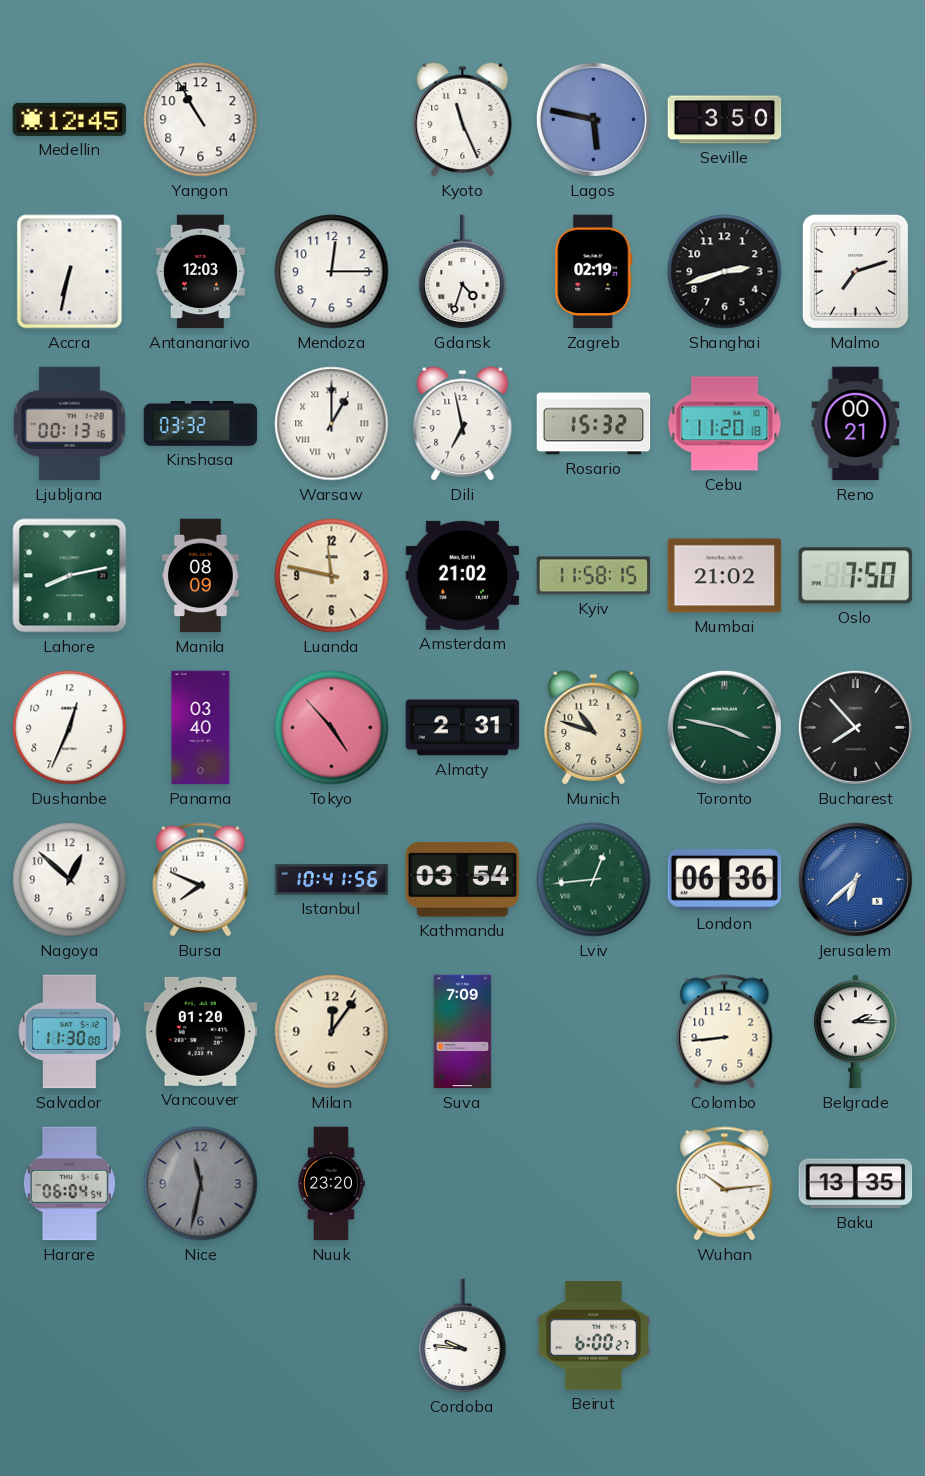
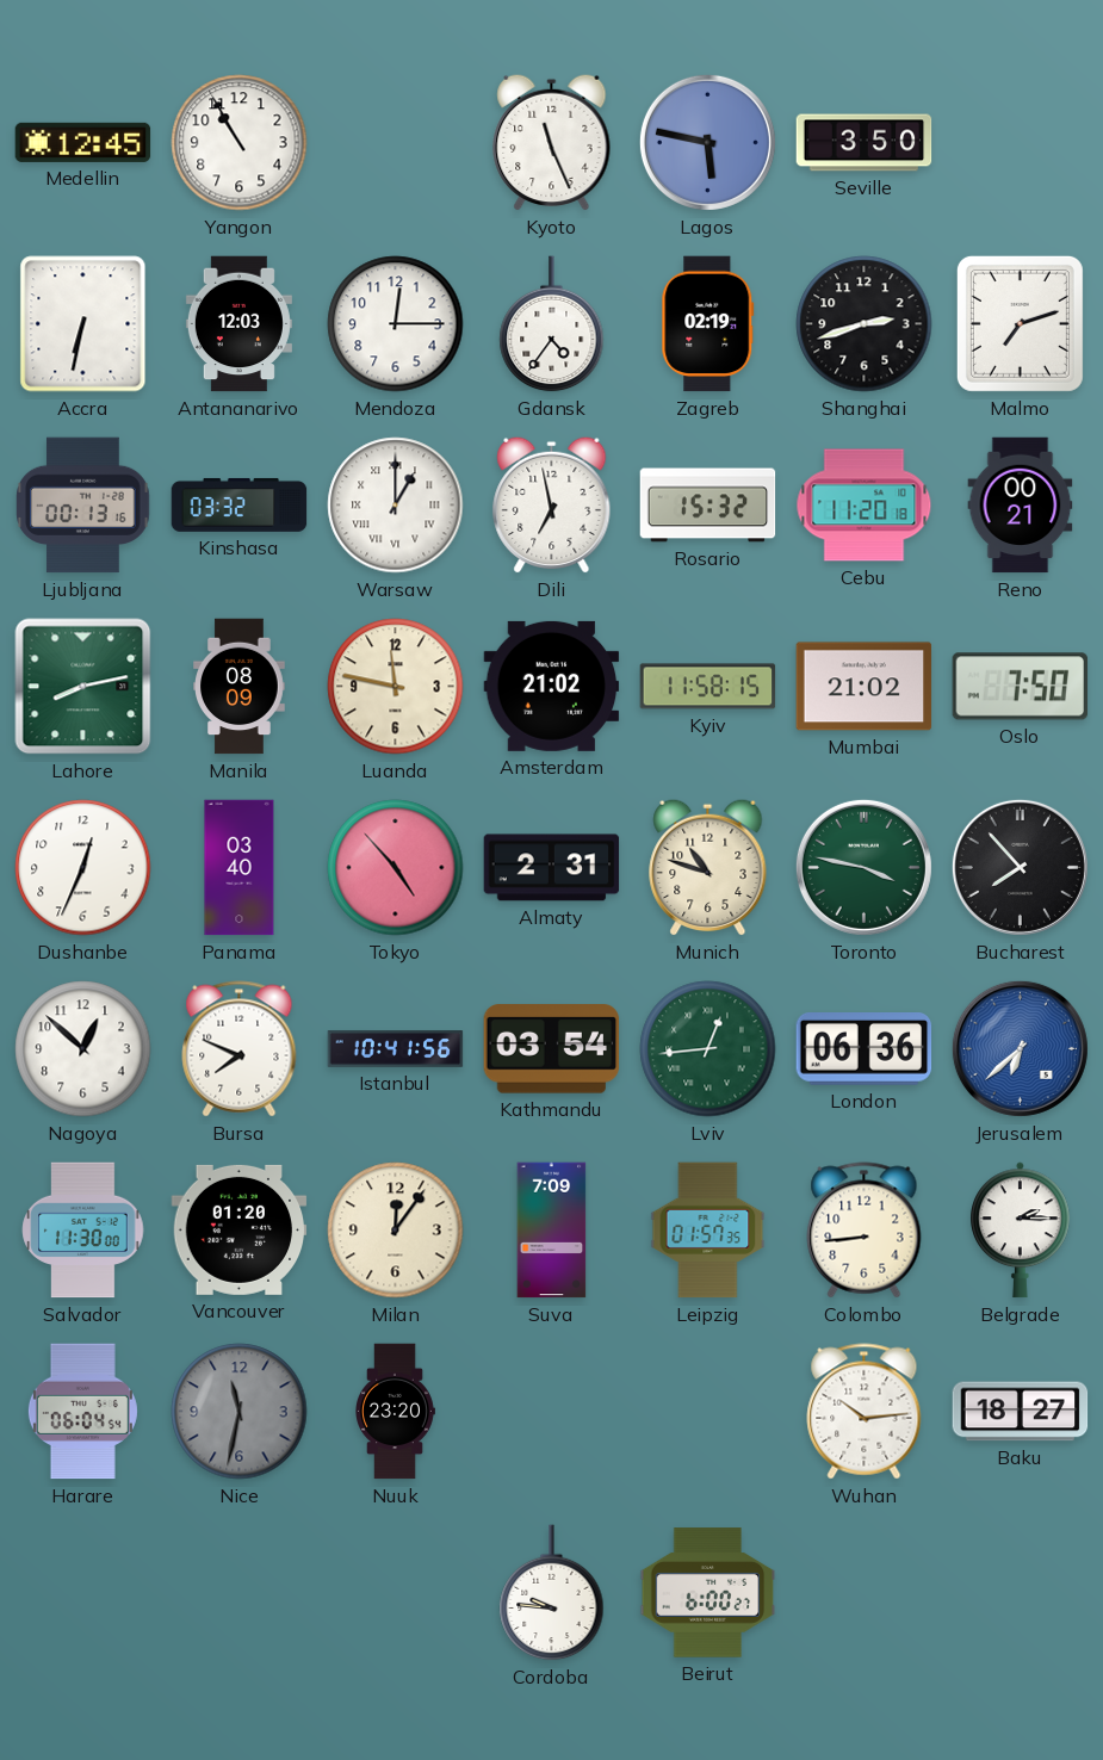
Gdansk: 4:33 -> 4:36
Leipzig: none -> 01:57
Baku: 13:35 -> 18:27
